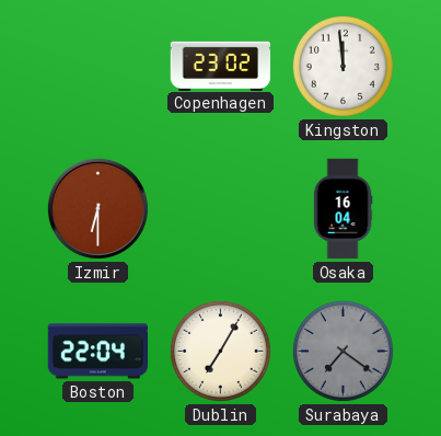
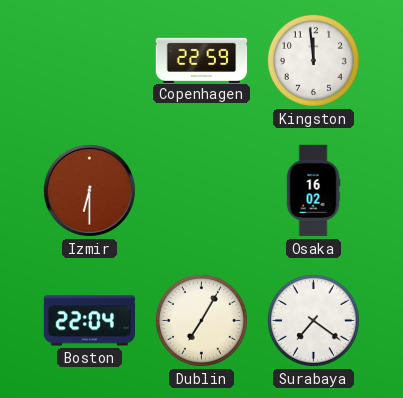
Copenhagen: 23:02 -> 22:59
Osaka: 16:04 -> 16:02
Surabaya dial: grey -> white
